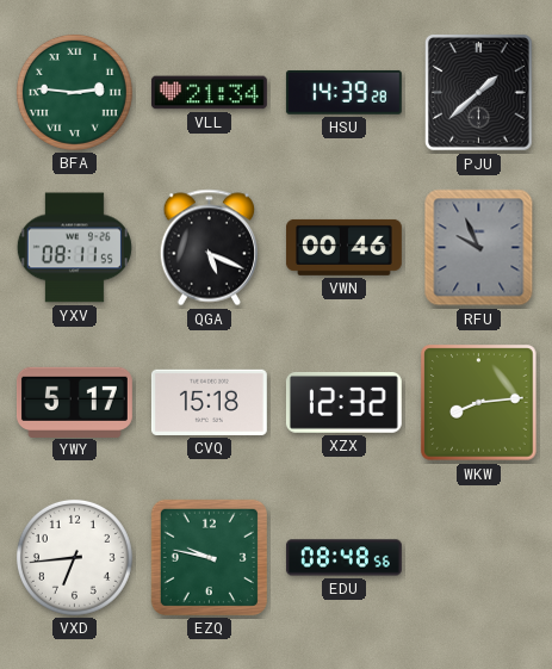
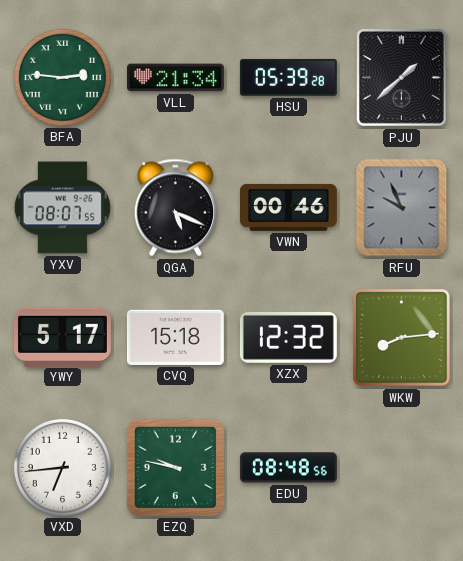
HSU: 14:39 -> 05:39
YXV: 08:11 -> 08:07
